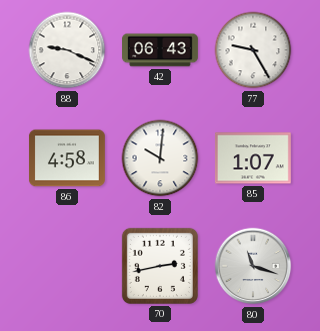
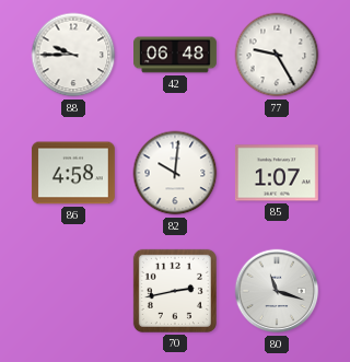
88: 9:19 -> 9:45
42: 06:43 -> 06:48
